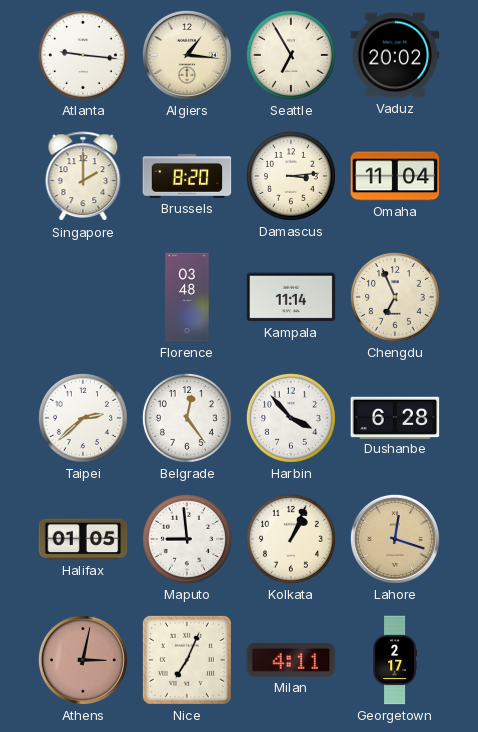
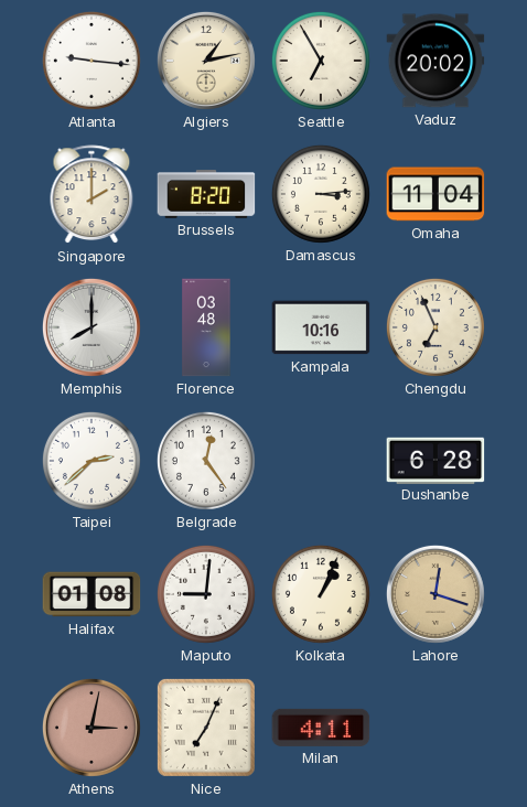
Algiers: 1:16 -> 1:13
Memphis: none -> 8:00
Kampala: 11:14 -> 10:16
Harbin: 3:53 -> none
Halifax: 01:05 -> 01:08
Maputo: 8:59 -> 9:01
Georgetown: 2:17 -> none
